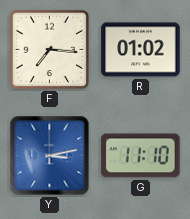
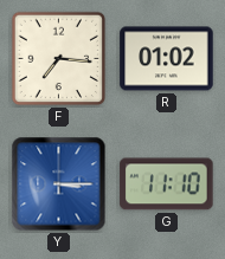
Y: 3:13 -> 3:15
